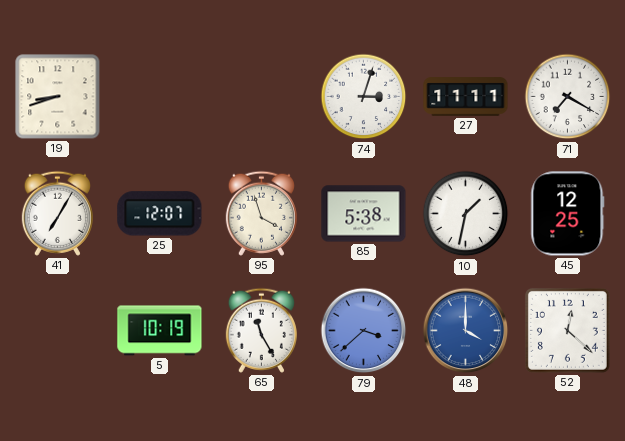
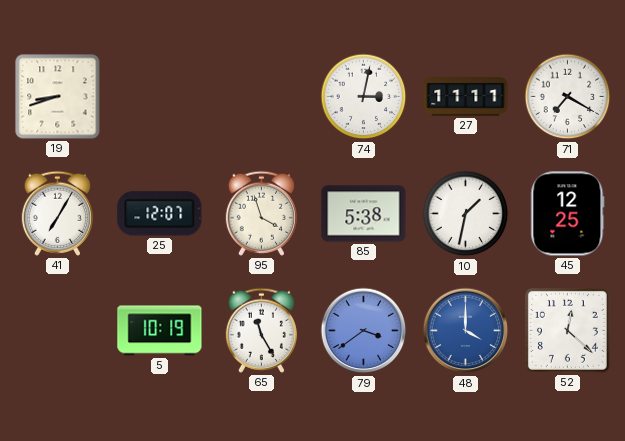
74: 3:03 -> 3:02
79: 3:38 -> 3:39
